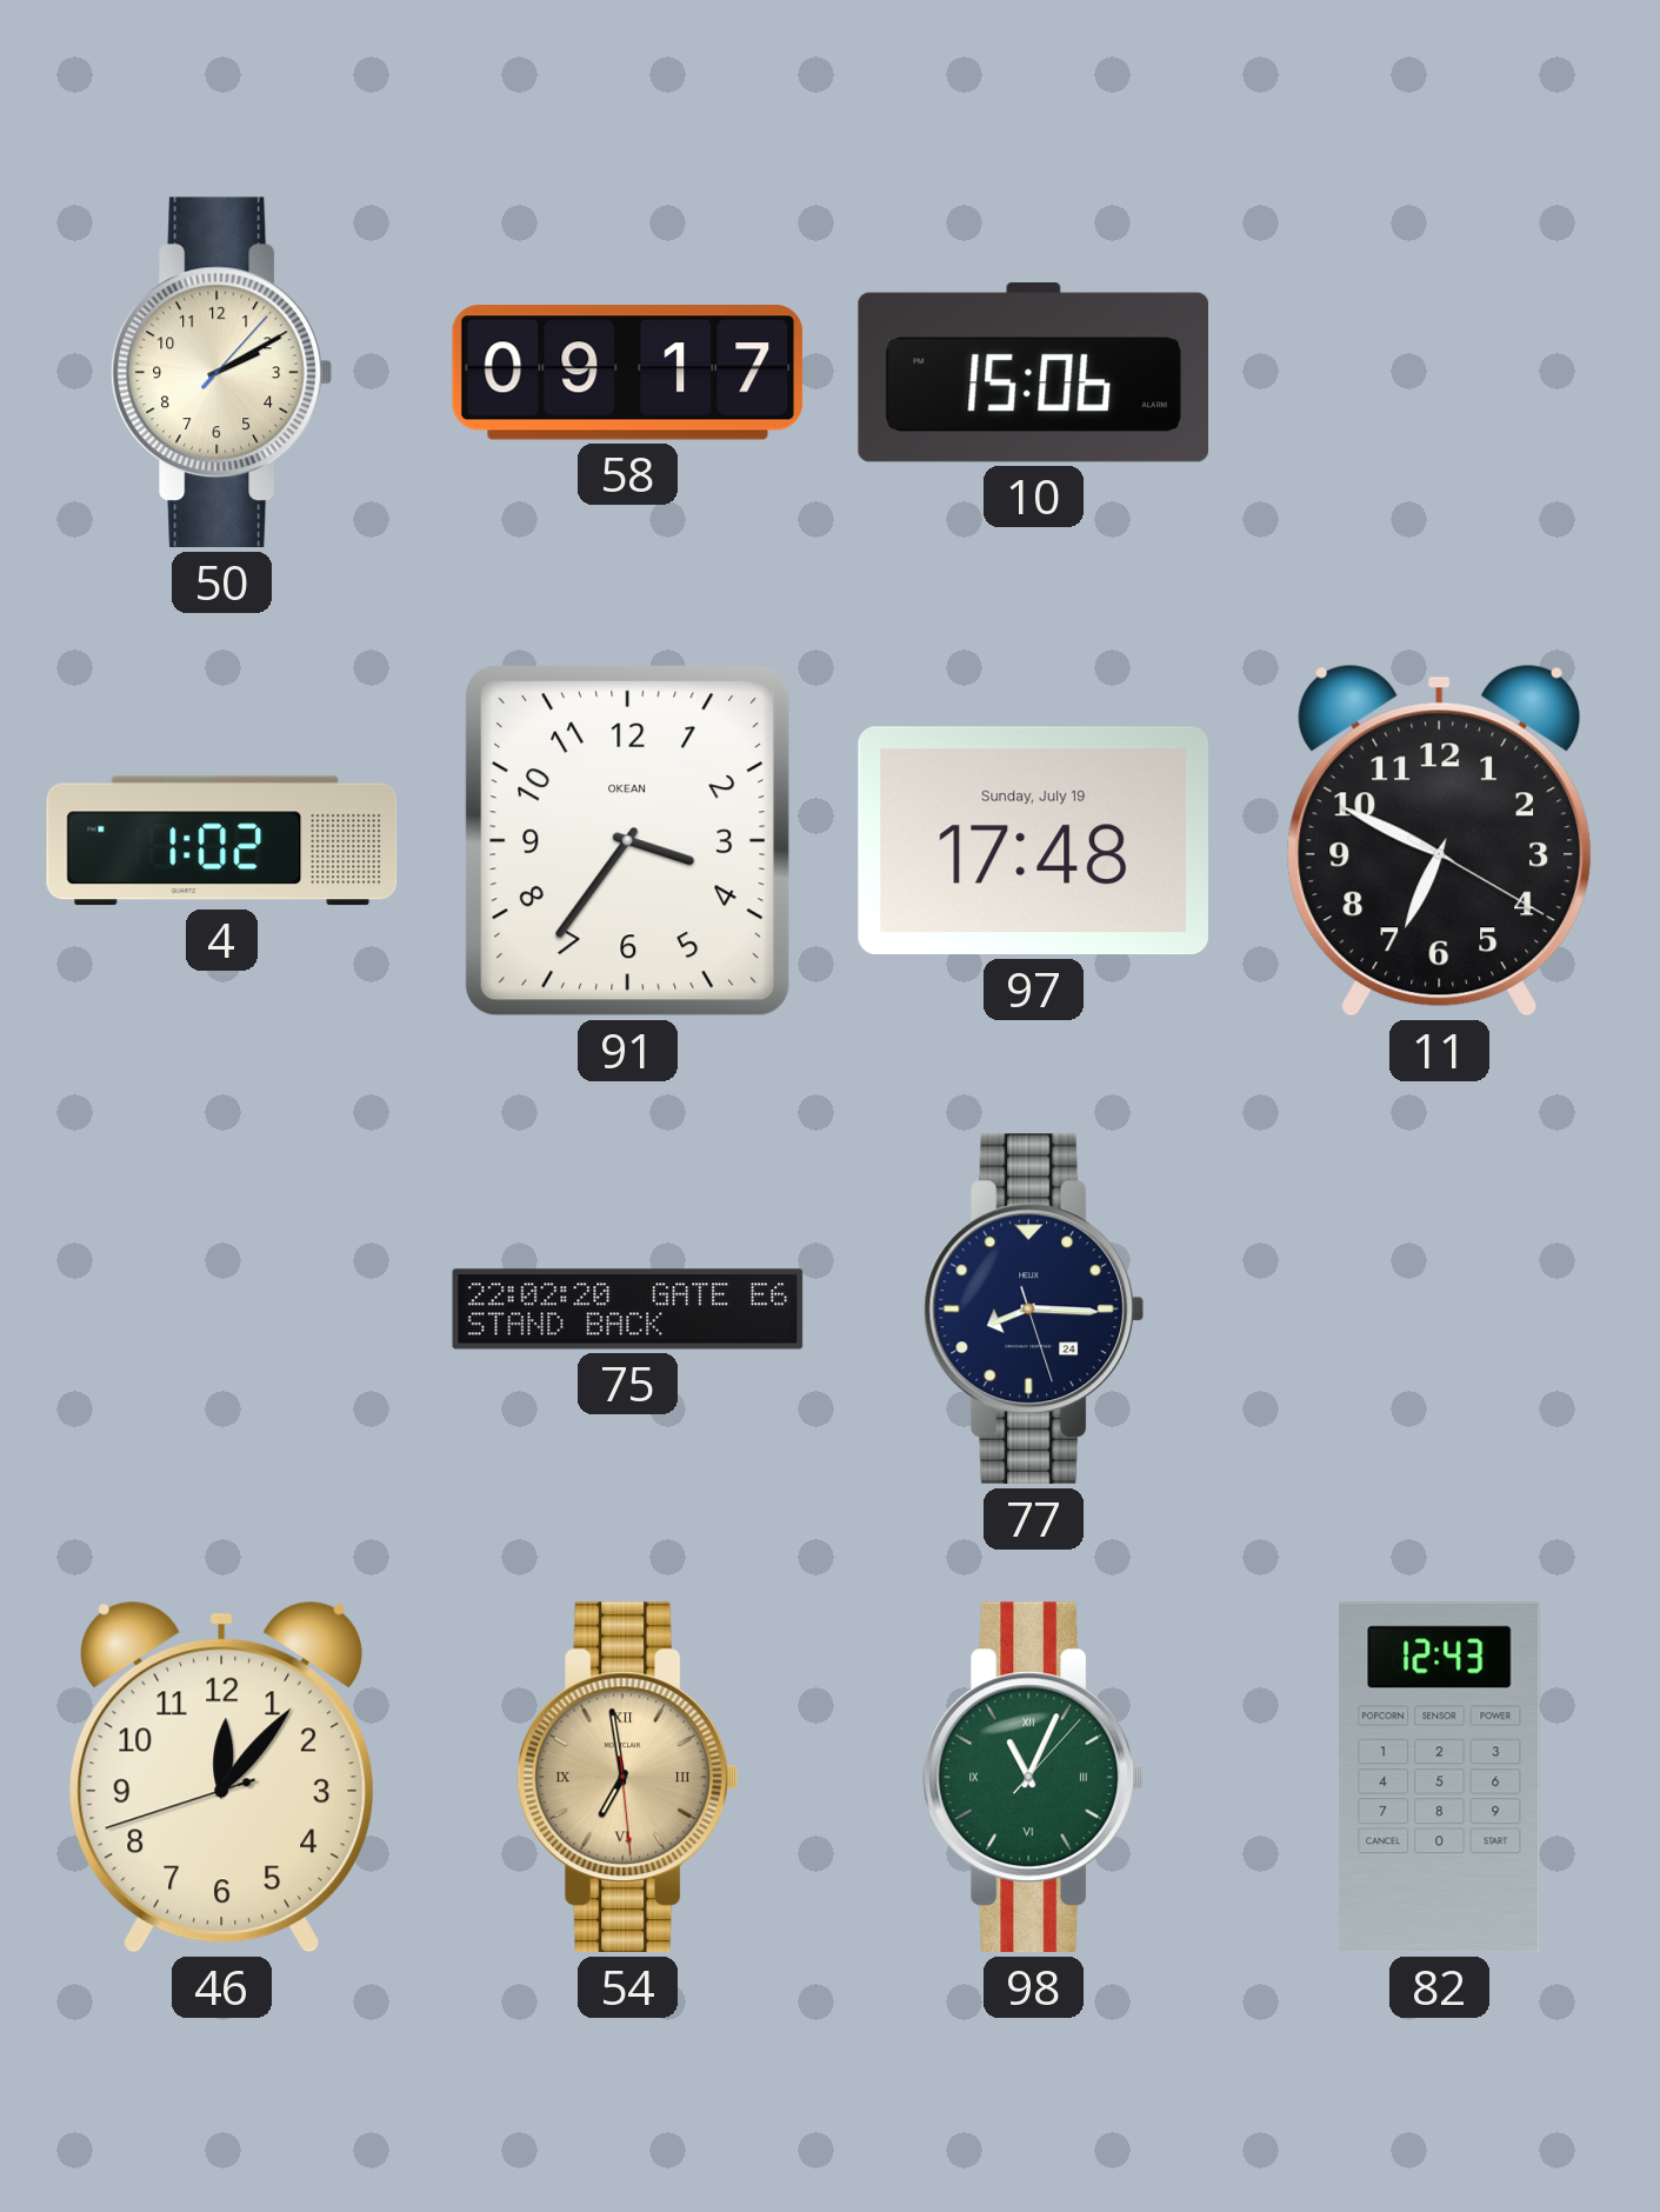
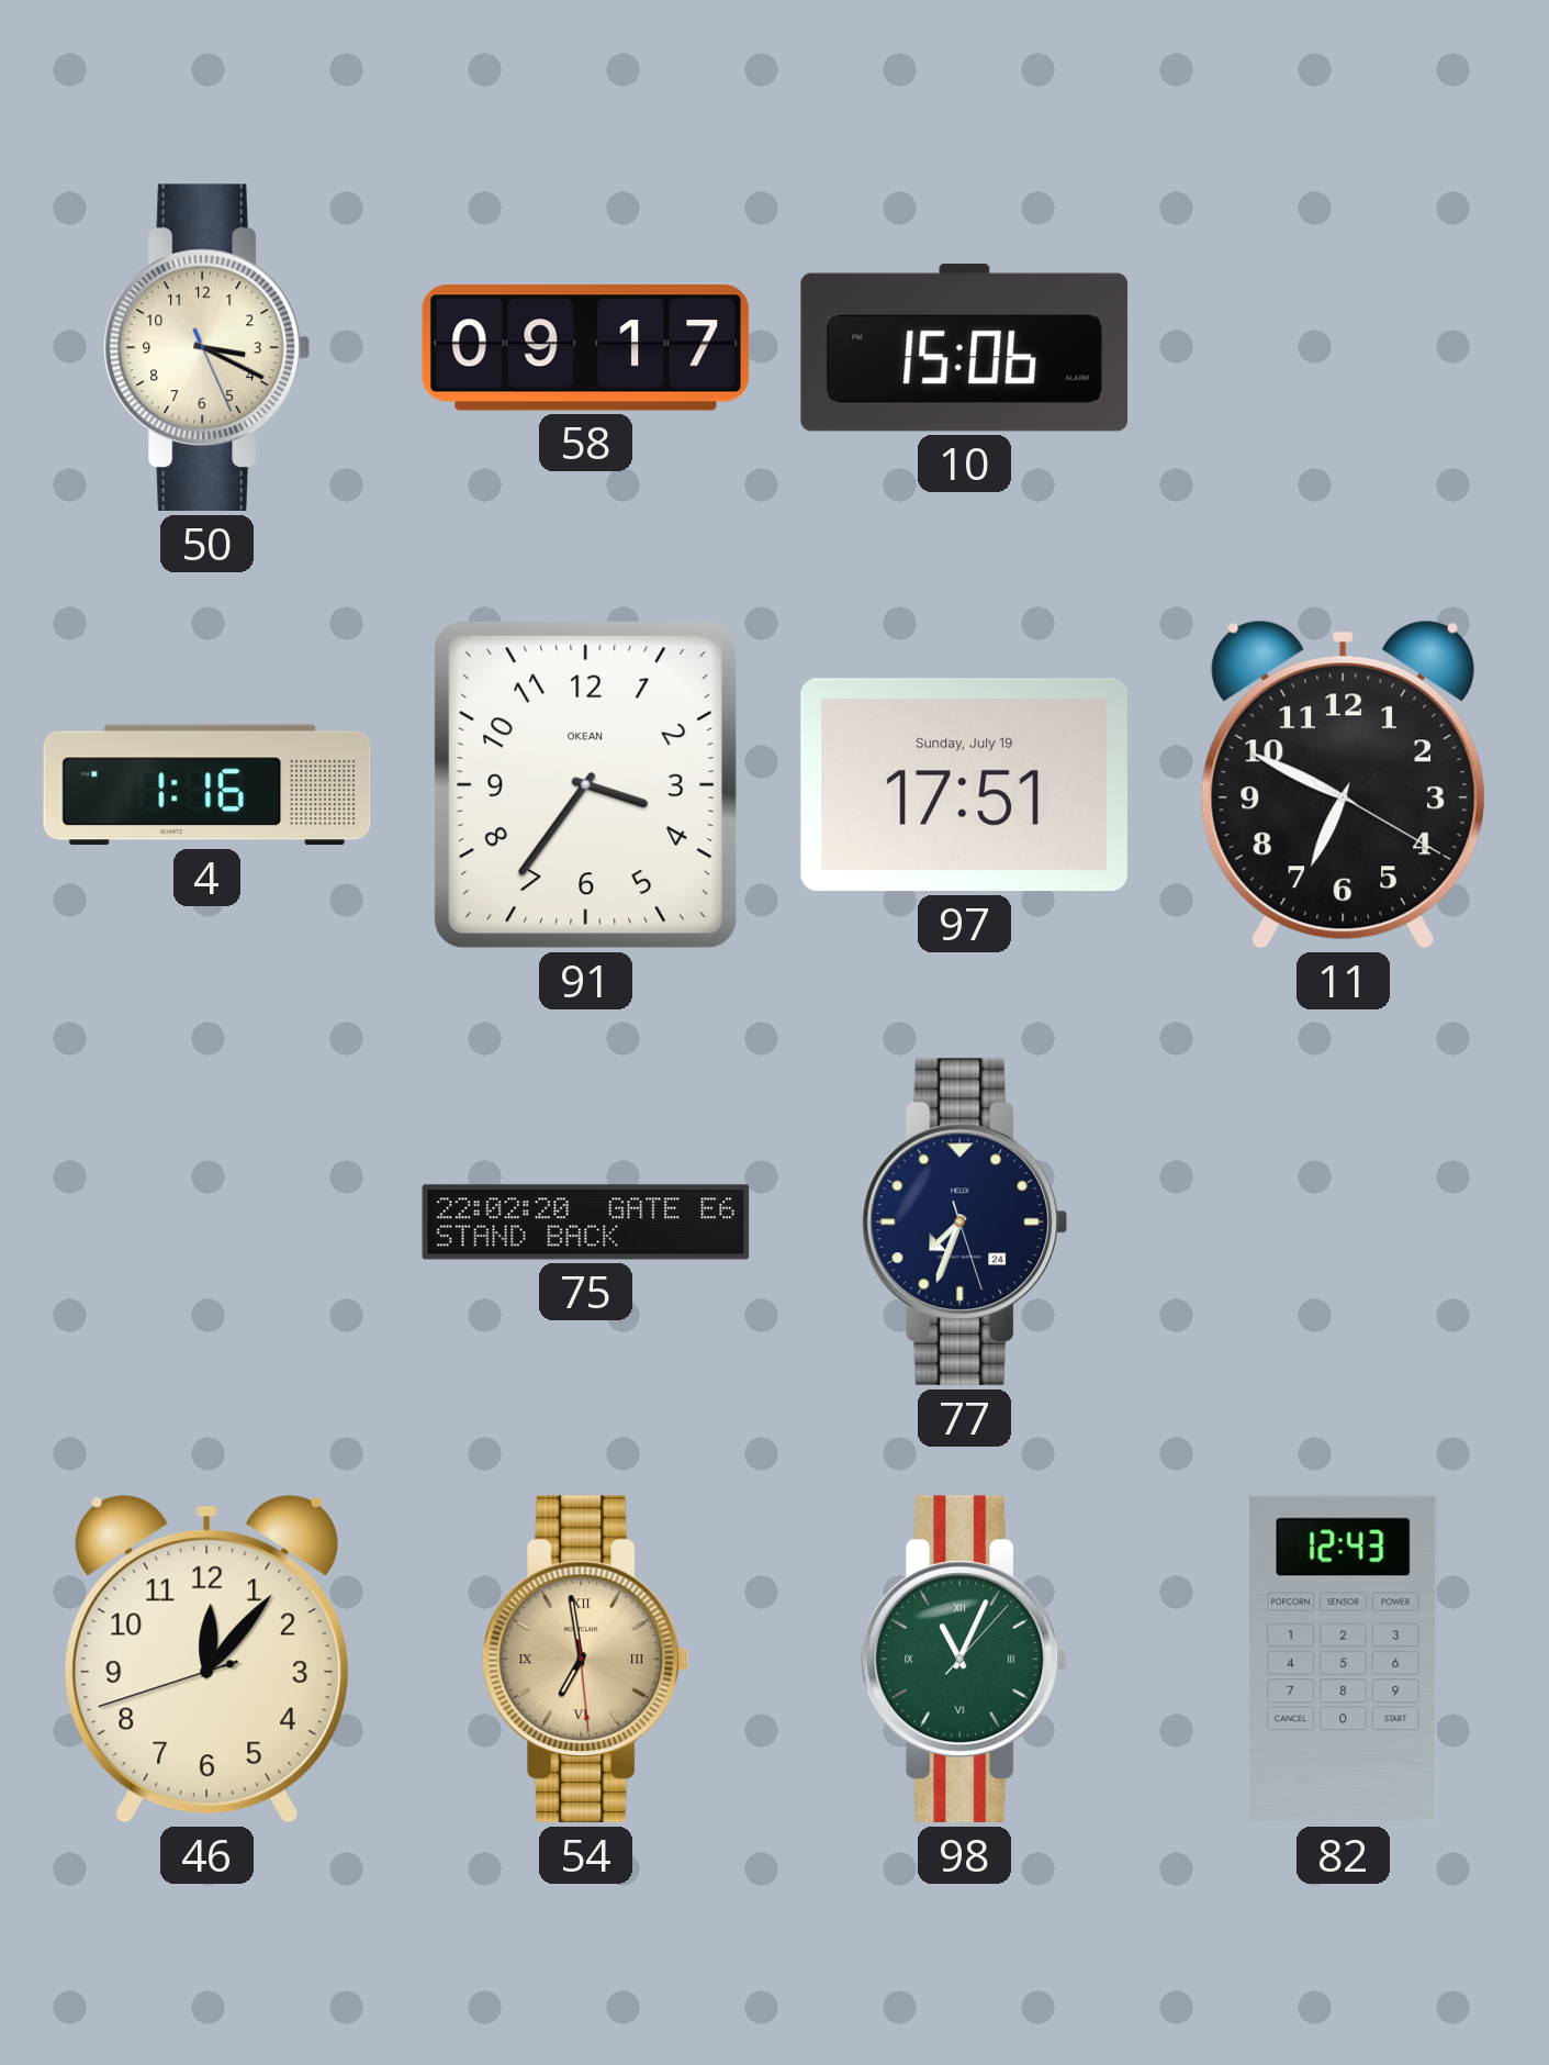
50: 2:10 -> 3:19
4: 1:02 -> 1:16
97: 17:48 -> 17:51
77: 8:15 -> 7:33
